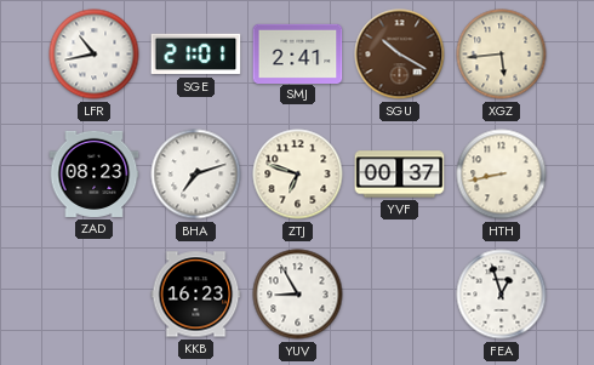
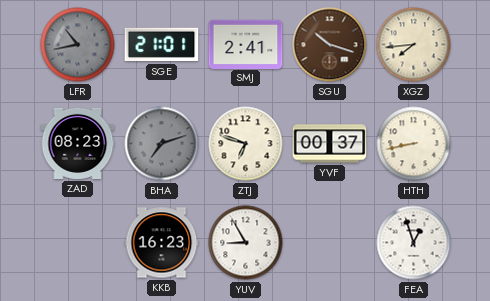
LFR dial: white -> grey
SGU: 10:20 -> 10:18
XGZ: 5:44 -> 7:44
BHA dial: white -> grey
